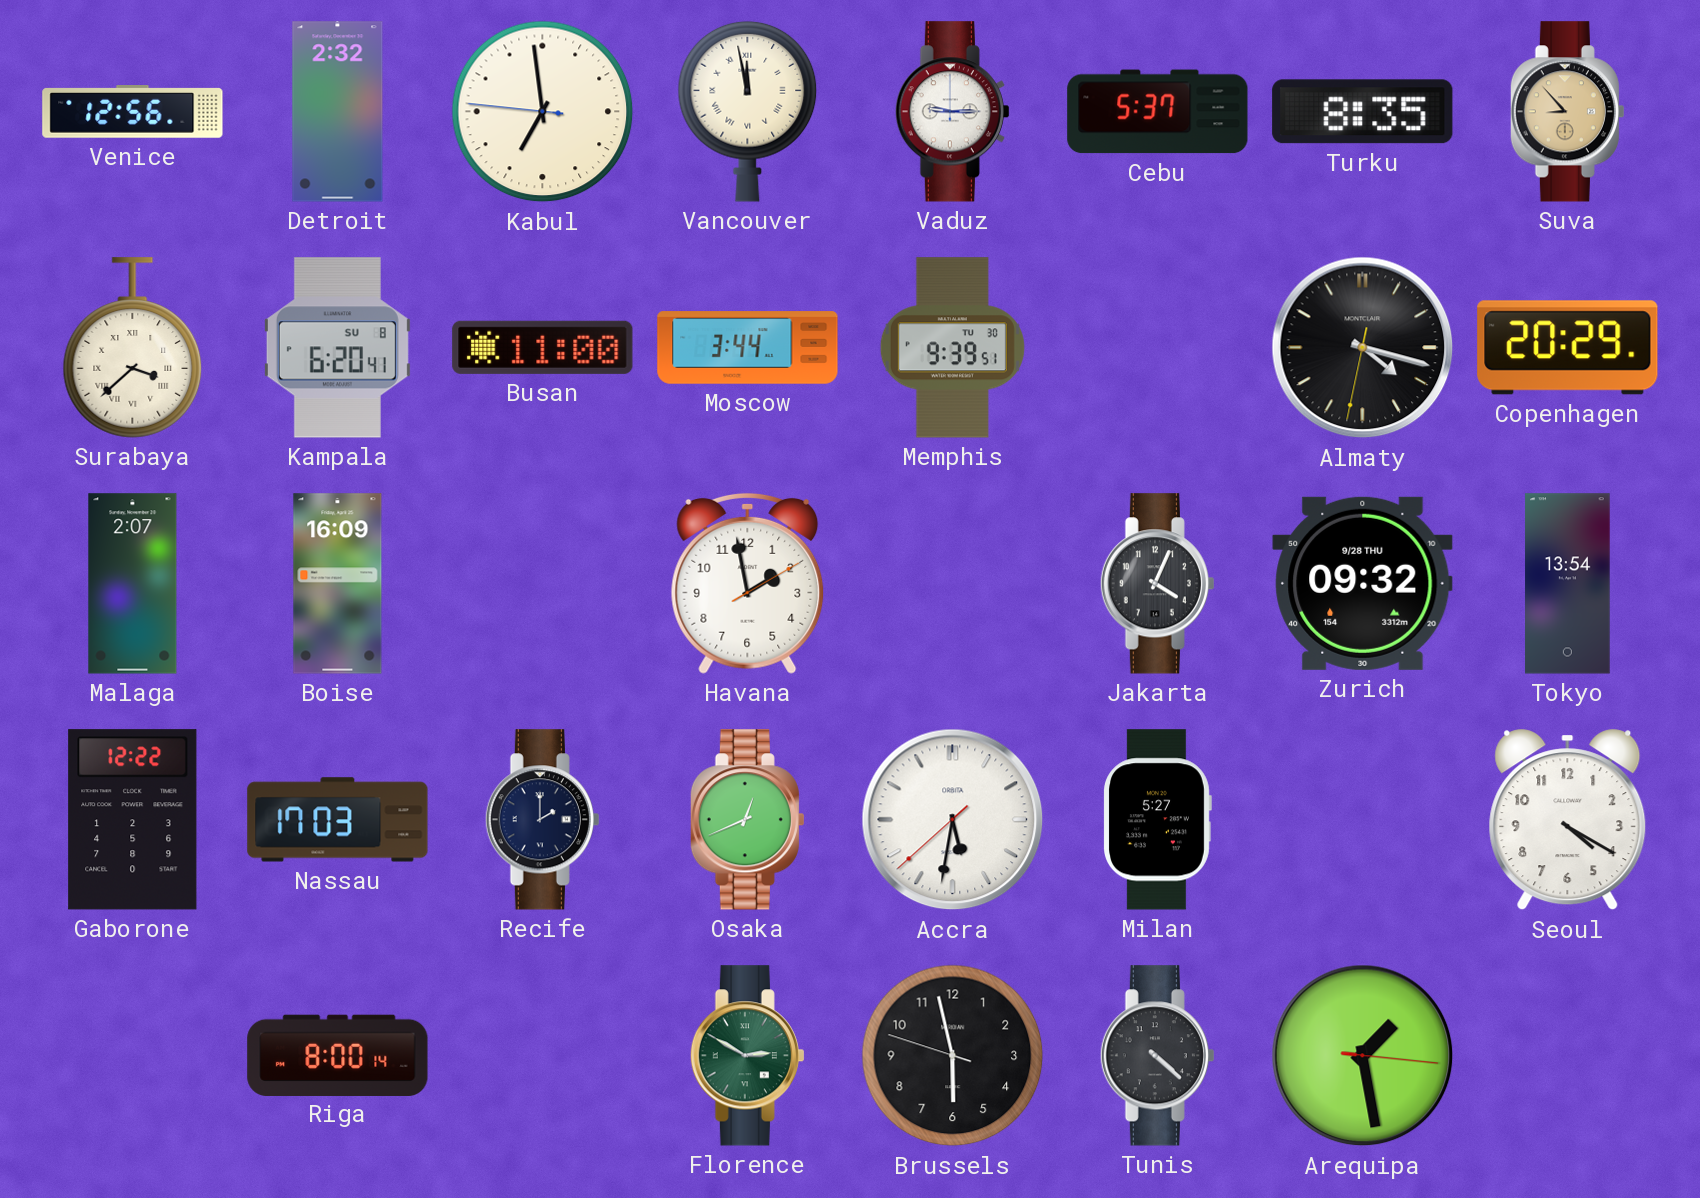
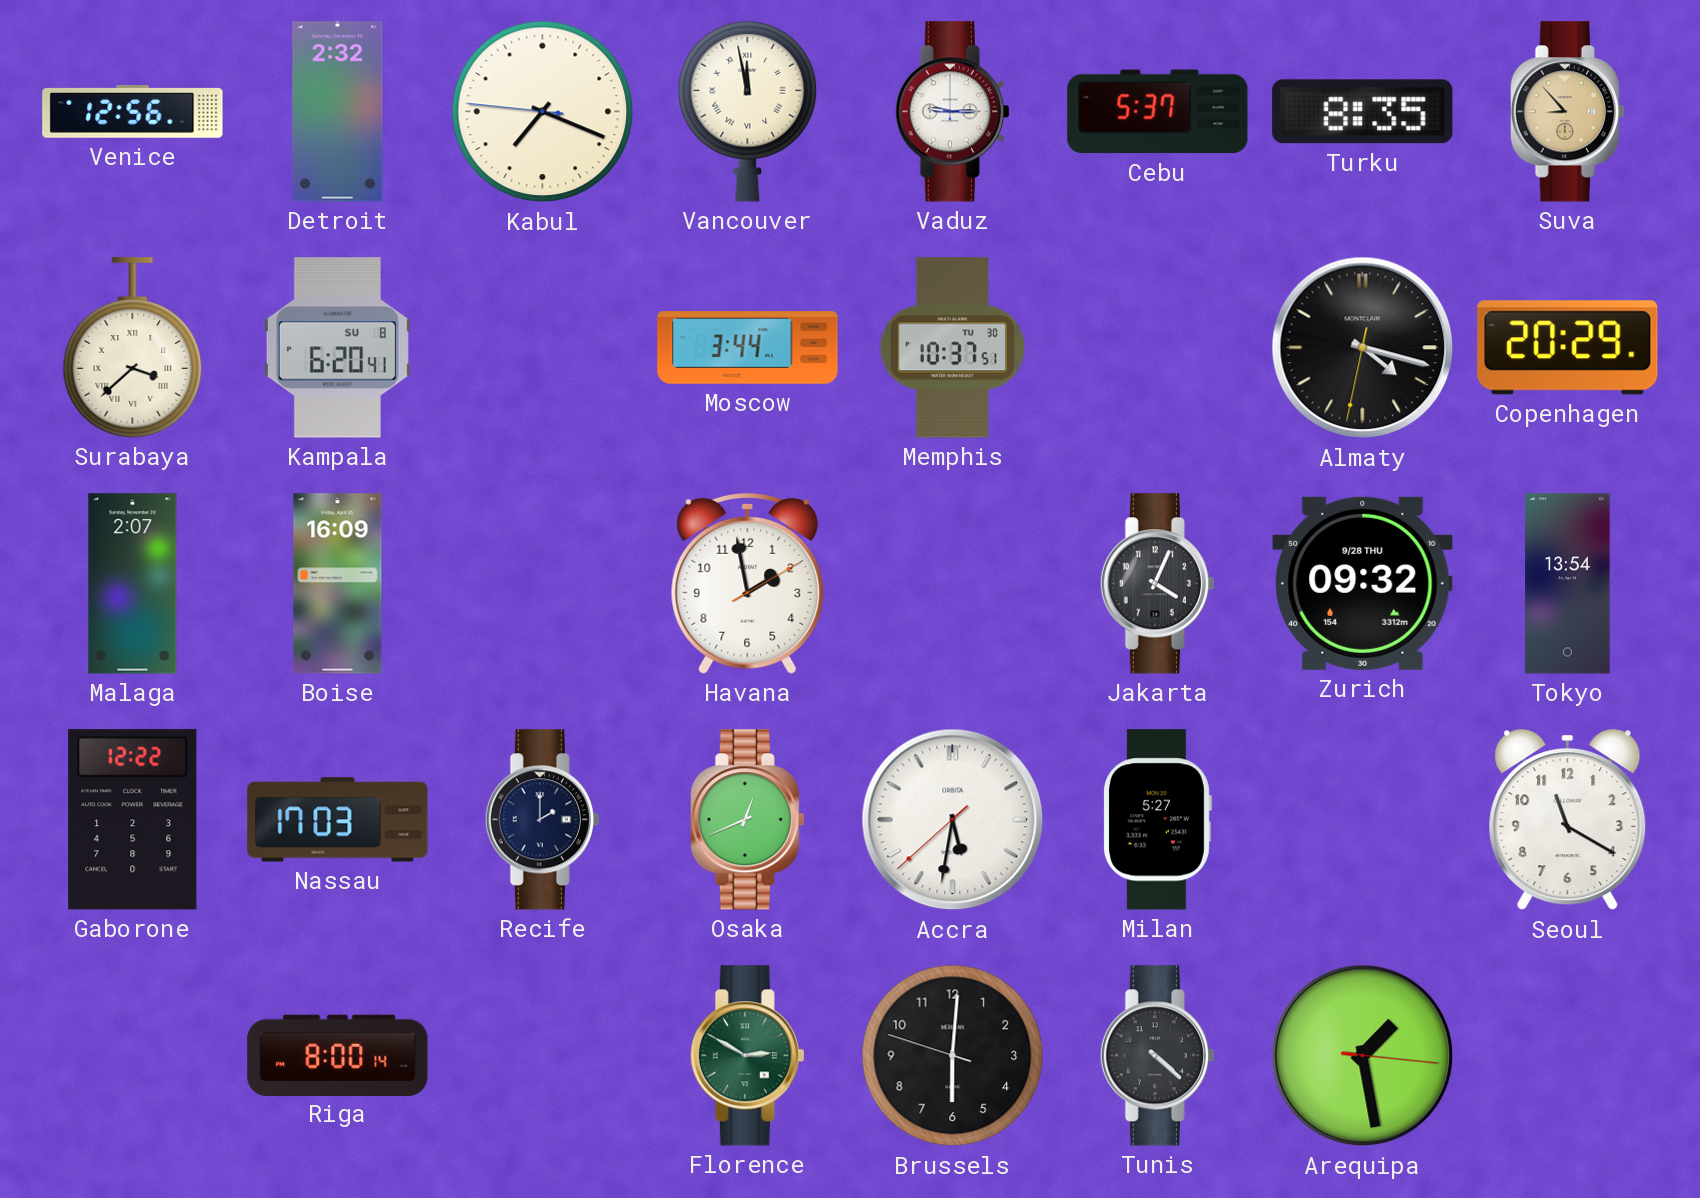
Kabul: 6:58 -> 7:18
Busan: 11:00 -> none
Memphis: 9:39 -> 10:37
Seoul: 4:20 -> 11:20
Brussels: 5:57 -> 6:00
